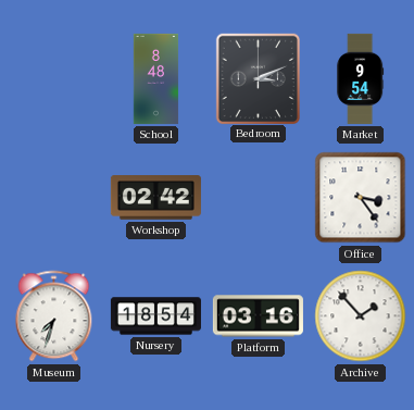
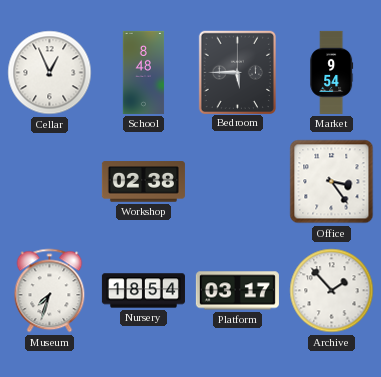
Cellar: none -> 12:56
Bedroom: 3:11 -> 5:45
Workshop: 02:42 -> 02:38
Platform: 03:16 -> 03:17
